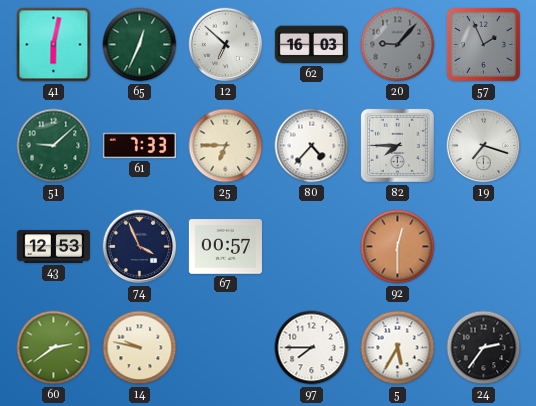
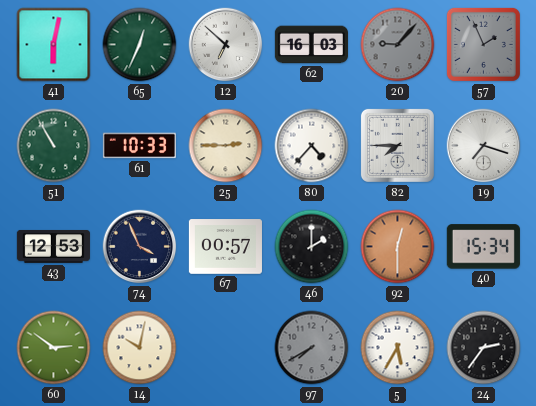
51: 9:08 -> 10:55
61: 7:33 -> 10:33
25: 6:45 -> 2:45
46: none -> 2:00
40: none -> 15:34
60: 2:39 -> 2:51
14: 9:47 -> 10:02
97: 7:45 -> 7:40
97 dial: white -> grey
